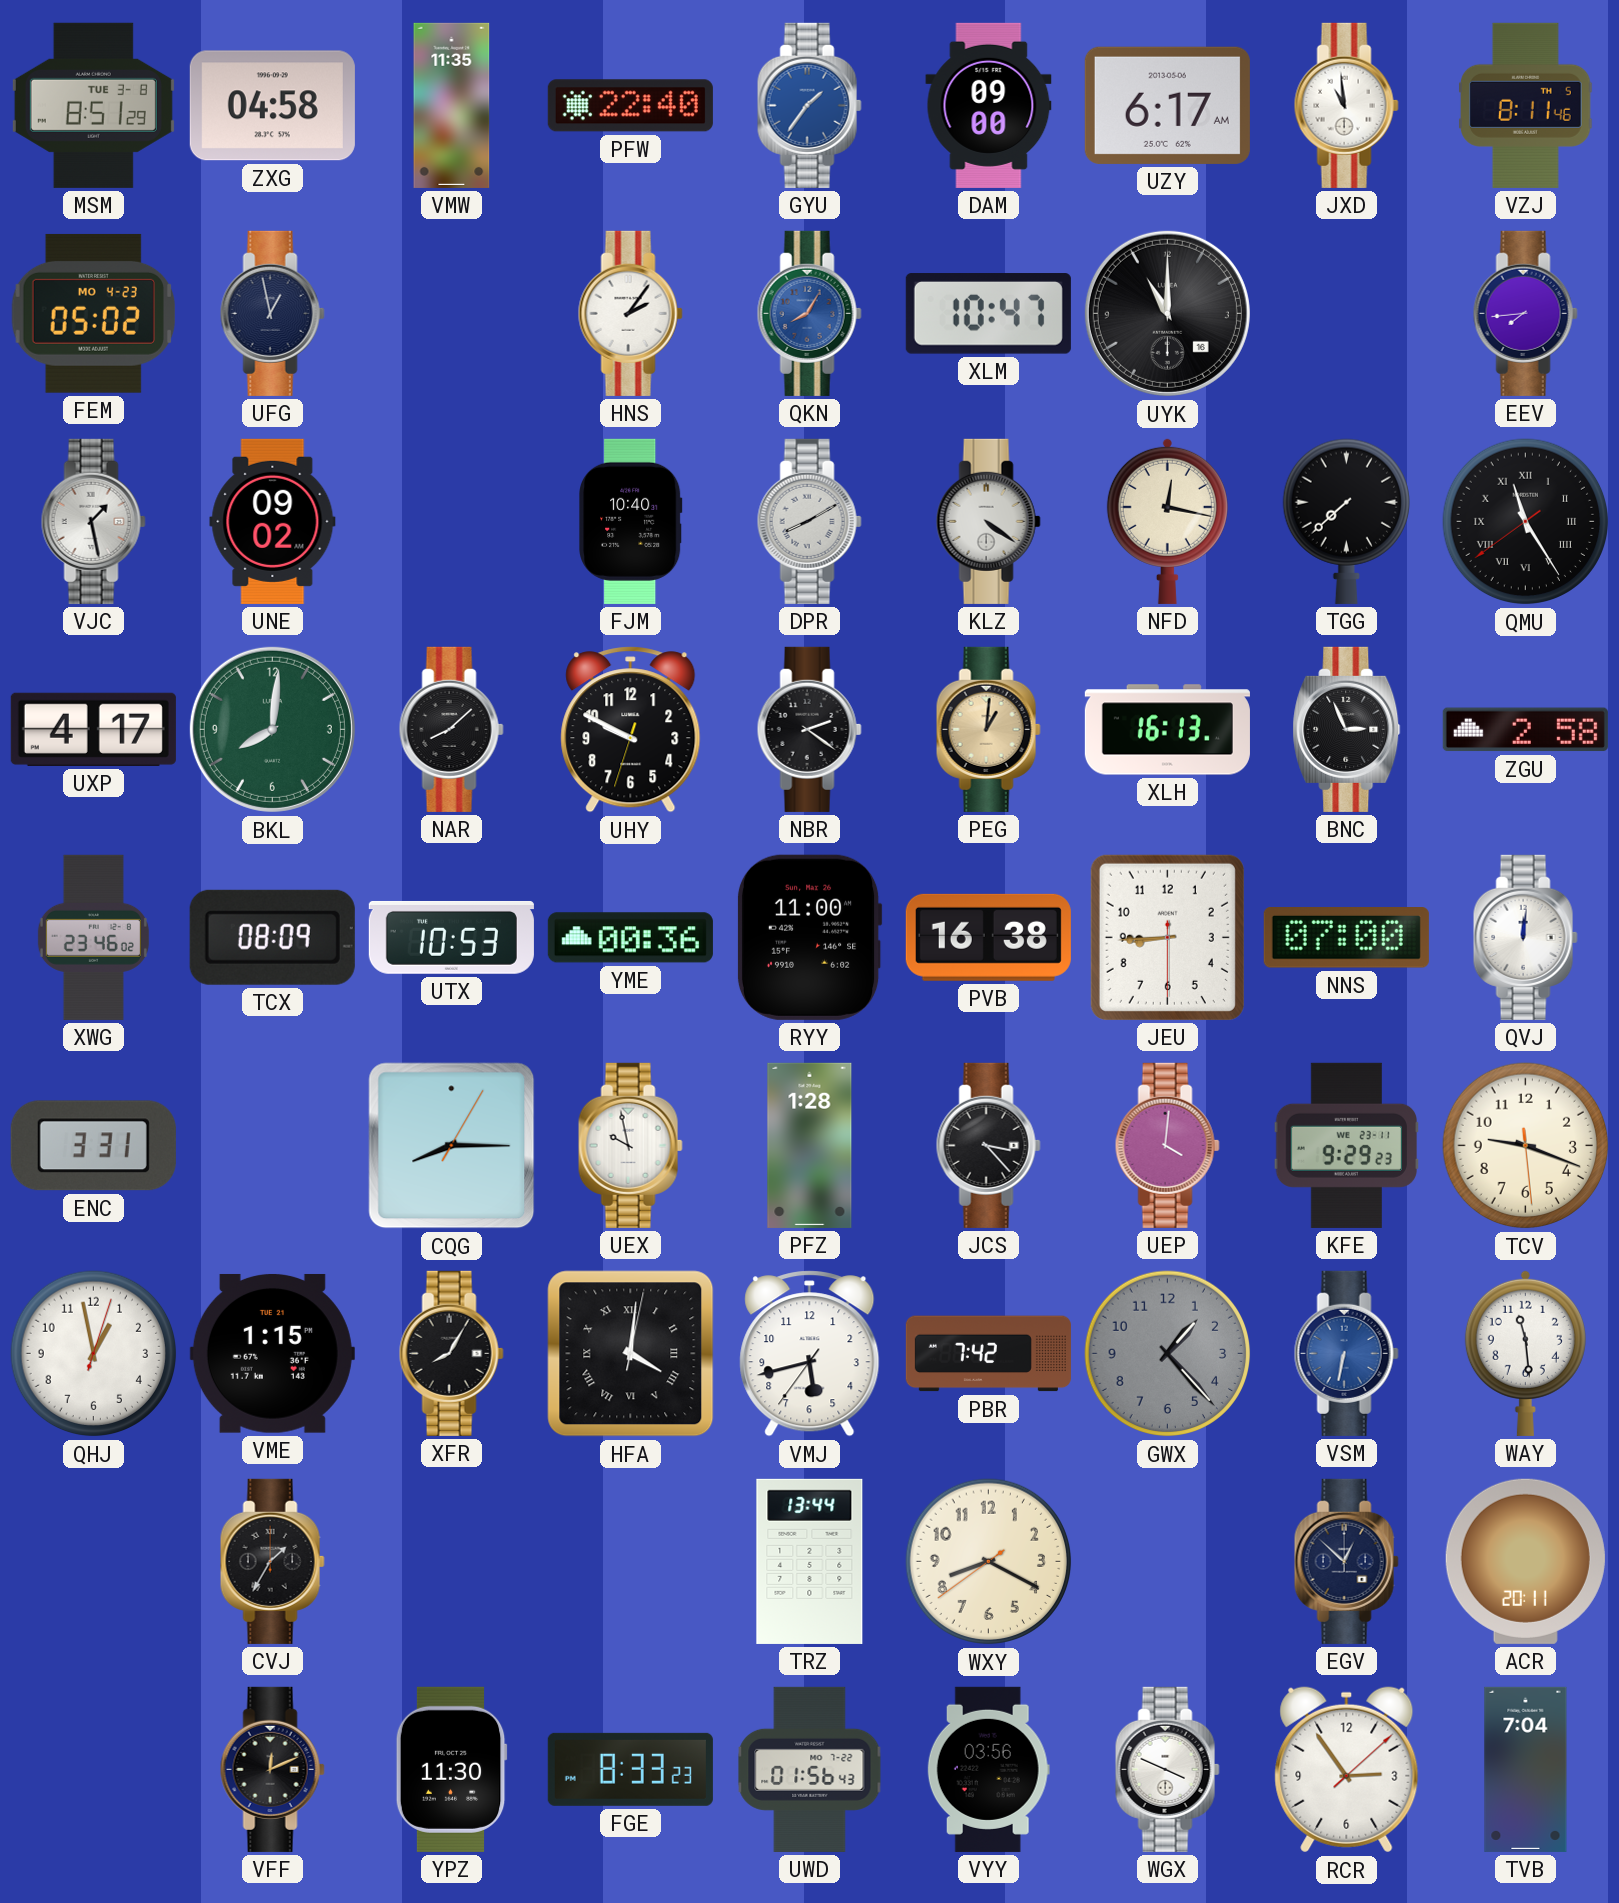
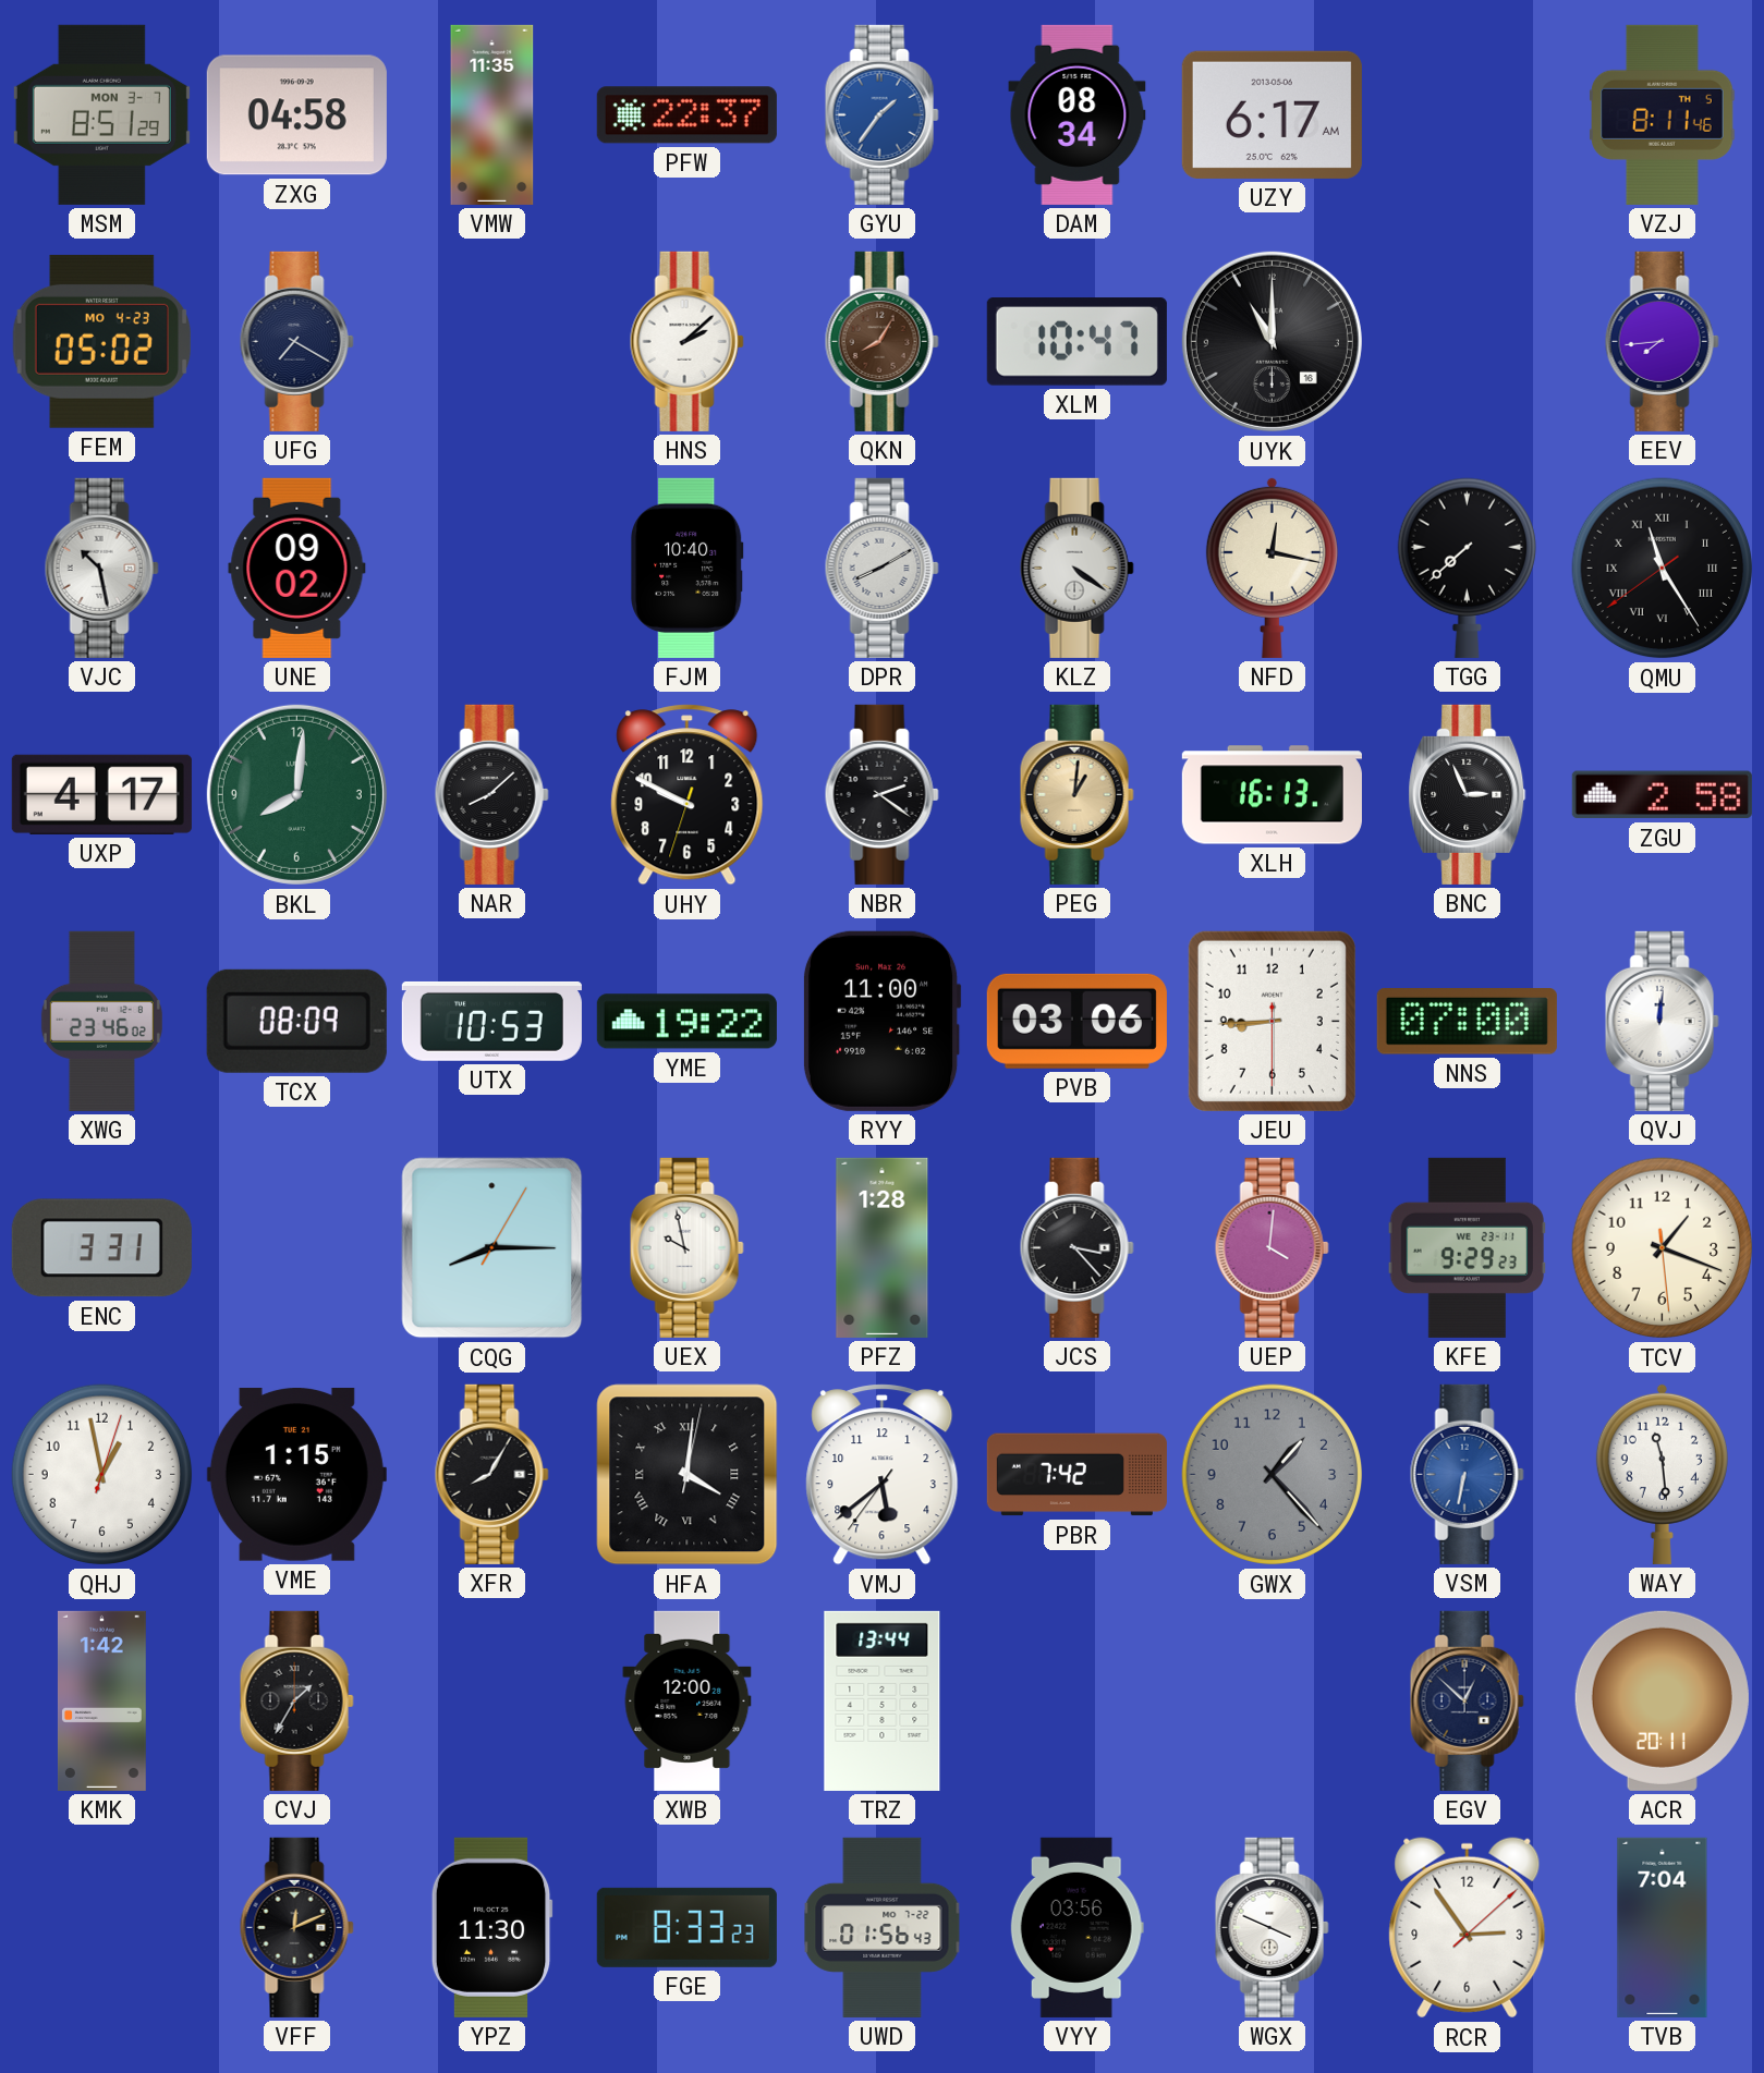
MSM date: TUE 3-8 -> MON 3-7
PFW: 22:40 -> 22:37
DAM: 09:00 -> 08:34
JXD: 10:59 -> none
UFG: 12:58 -> 7:20
HNS: 2:06 -> 2:08
QKN dial: blue -> brown
VJC: 1:28 -> 10:28
YME: 00:36 -> 19:22
PVB: 16:38 -> 03:06
TCV: 9:18 -> 1:18
VMJ: 5:42 -> 5:38
KMK: none -> 1:42
XWB: none -> 12:00
WXY: 8:19 -> none
